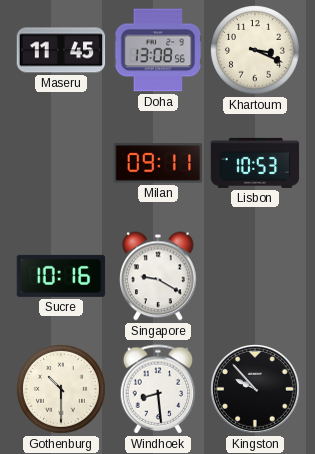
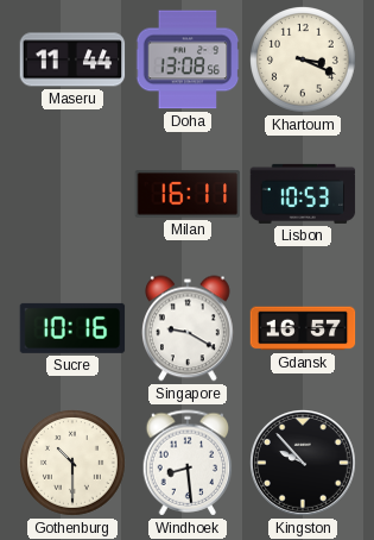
Maseru: 11:45 -> 11:44
Milan: 09:11 -> 16:11
Gdansk: none -> 16:57
